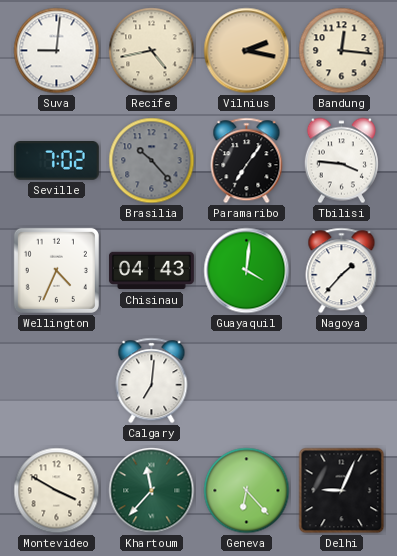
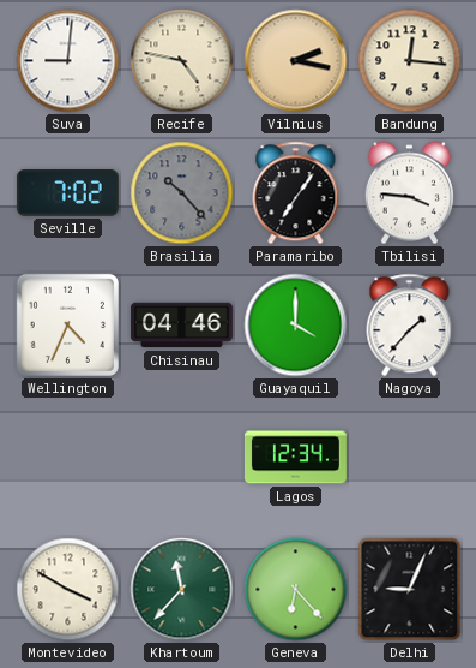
Recife: 4:43 -> 4:47
Chisinau: 04:43 -> 04:46
Guayaquil: 4:01 -> 4:00
Calgary: 7:01 -> none
Lagos: none -> 12:34
